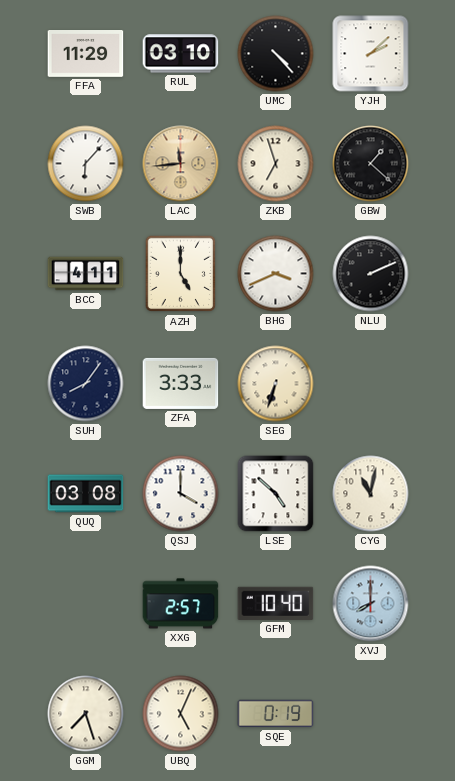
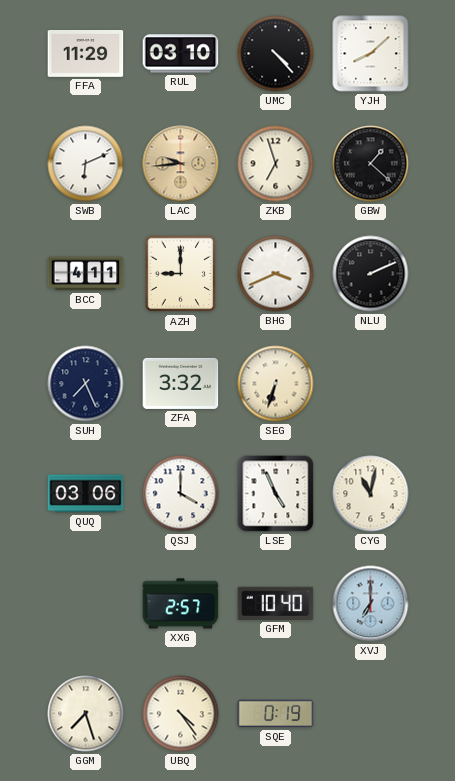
YJH: 2:08 -> 8:08
SWB: 6:07 -> 6:11
LAC: 11:44 -> 9:44
AZH: 5:00 -> 9:00
SUH: 8:06 -> 7:26
ZFA: 3:33 -> 3:32
QUQ: 03:08 -> 03:06
LSE: 4:52 -> 4:56
XVJ: 8:00 -> 7:00
UBQ: 5:04 -> 4:24
